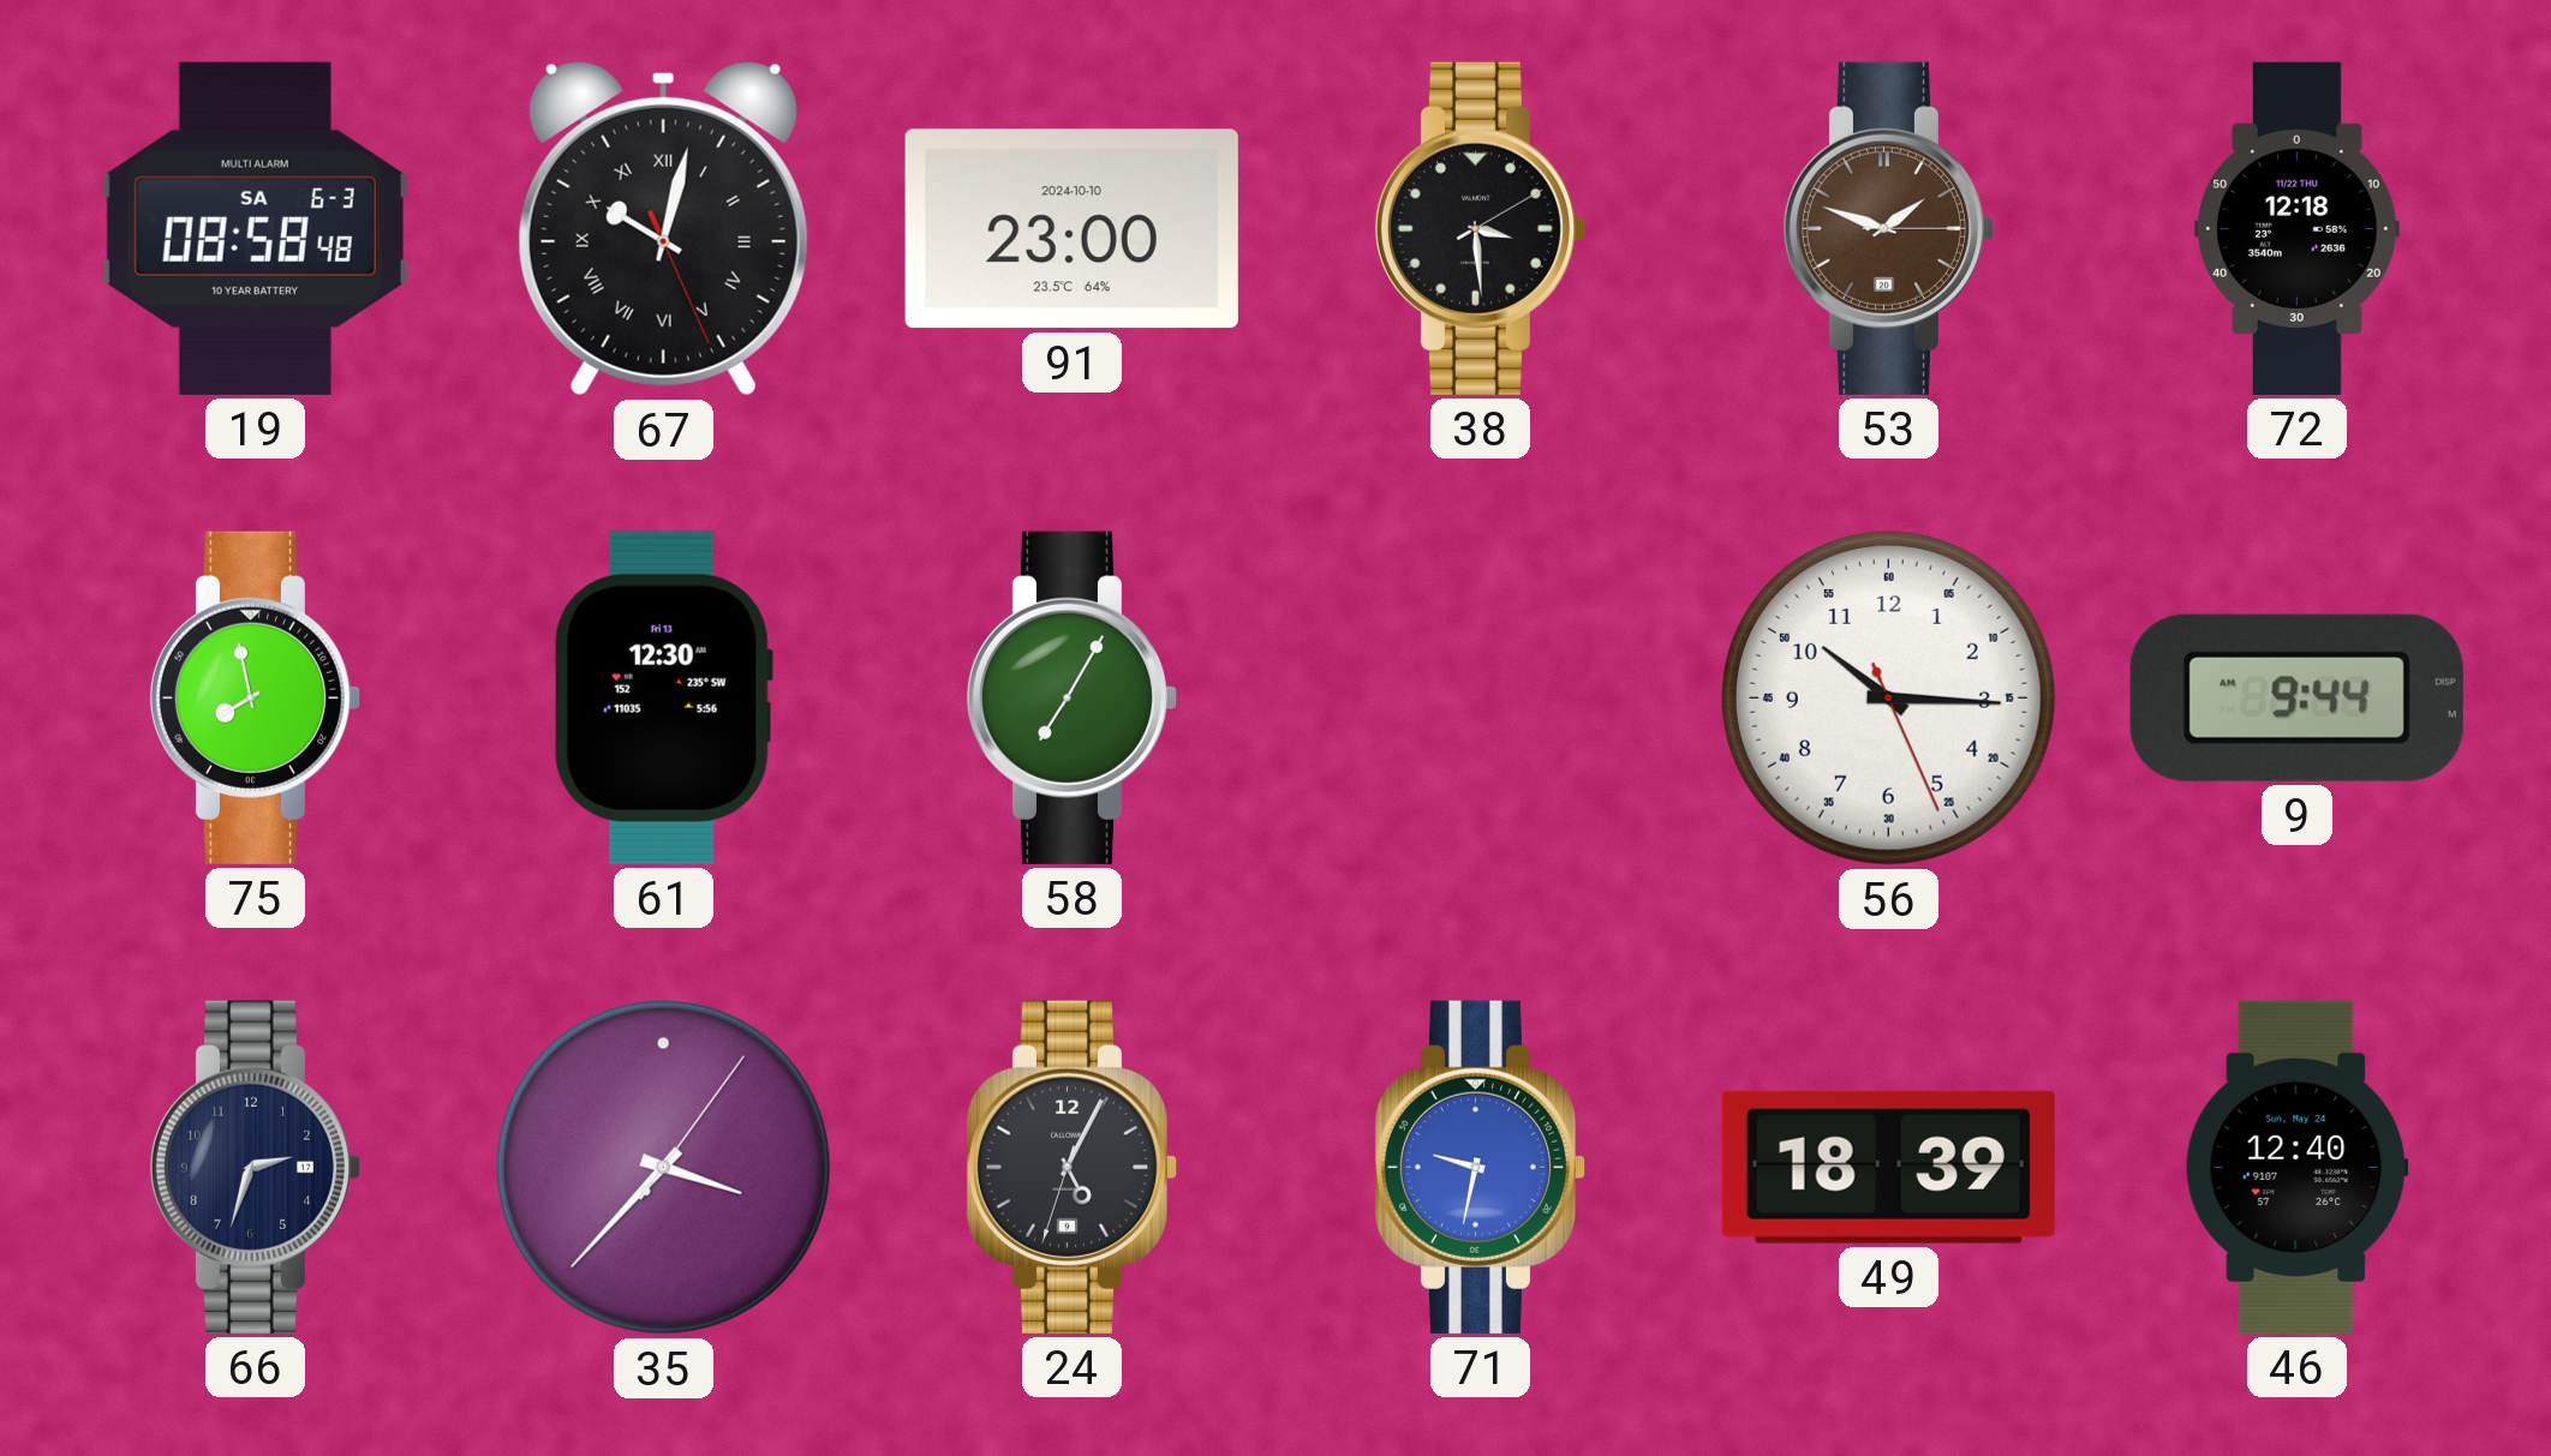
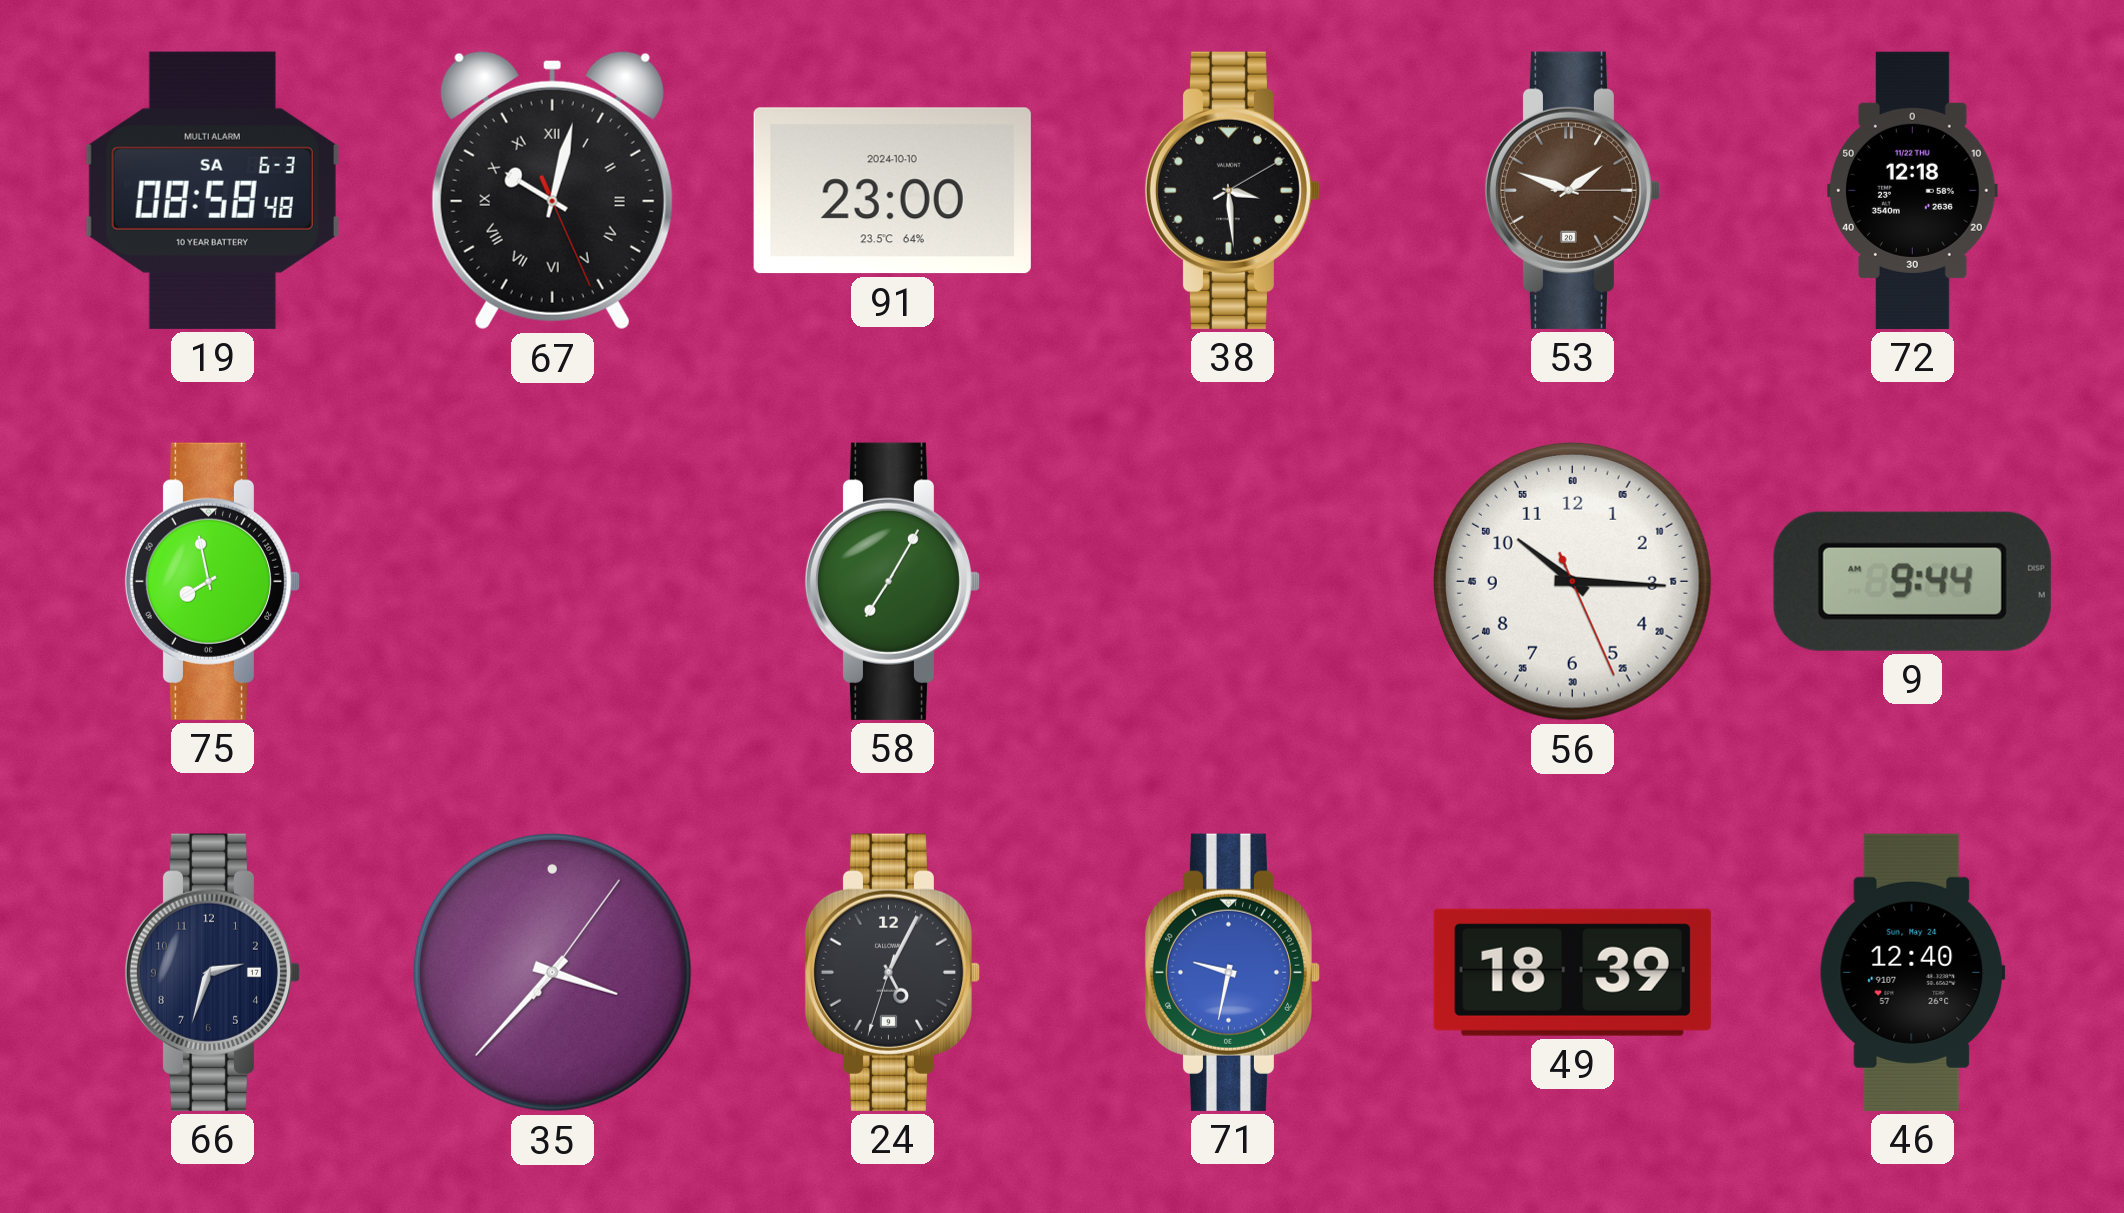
61: 12:30 -> none
